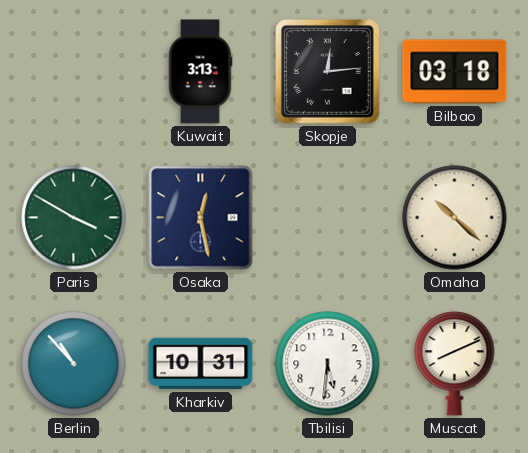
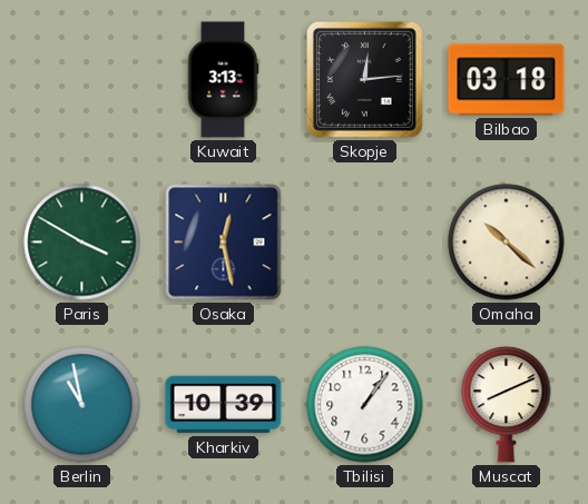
Berlin: 10:53 -> 10:58
Kharkiv: 10:31 -> 10:39
Tbilisi: 5:31 -> 1:06
